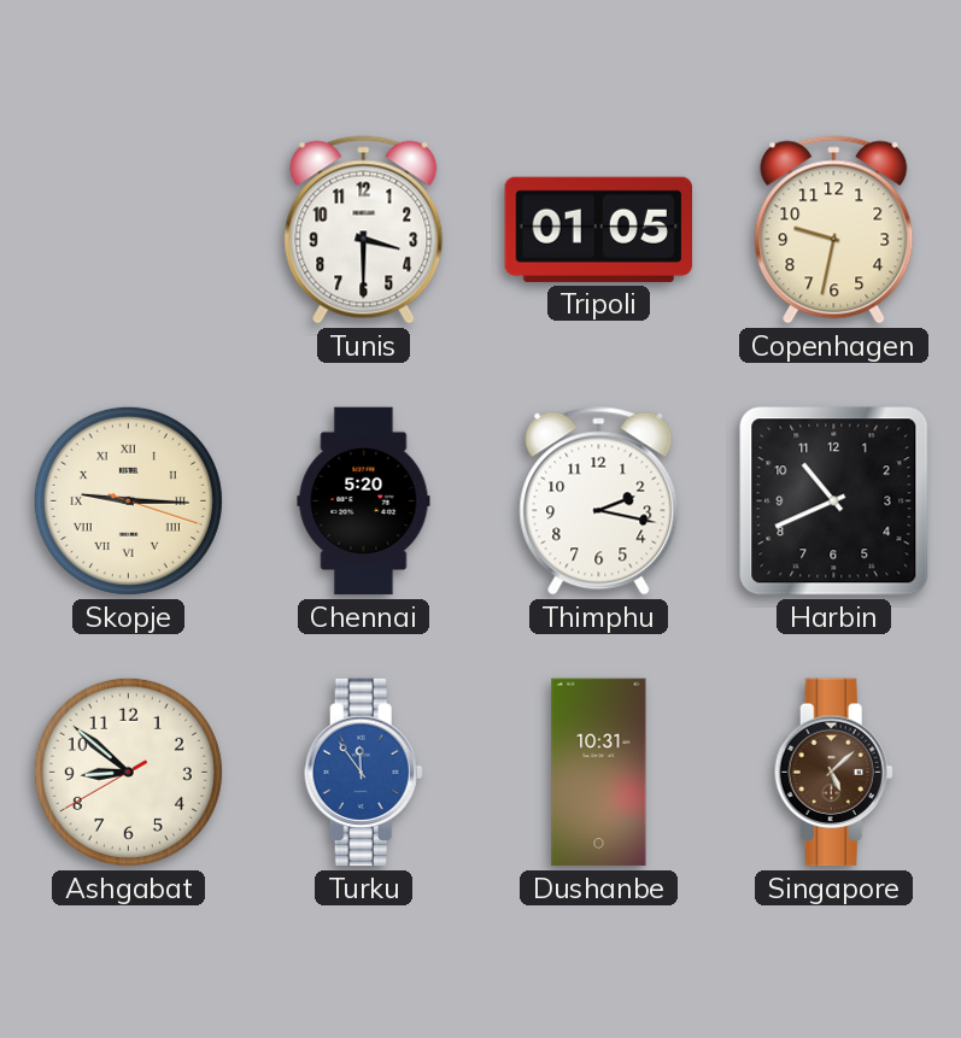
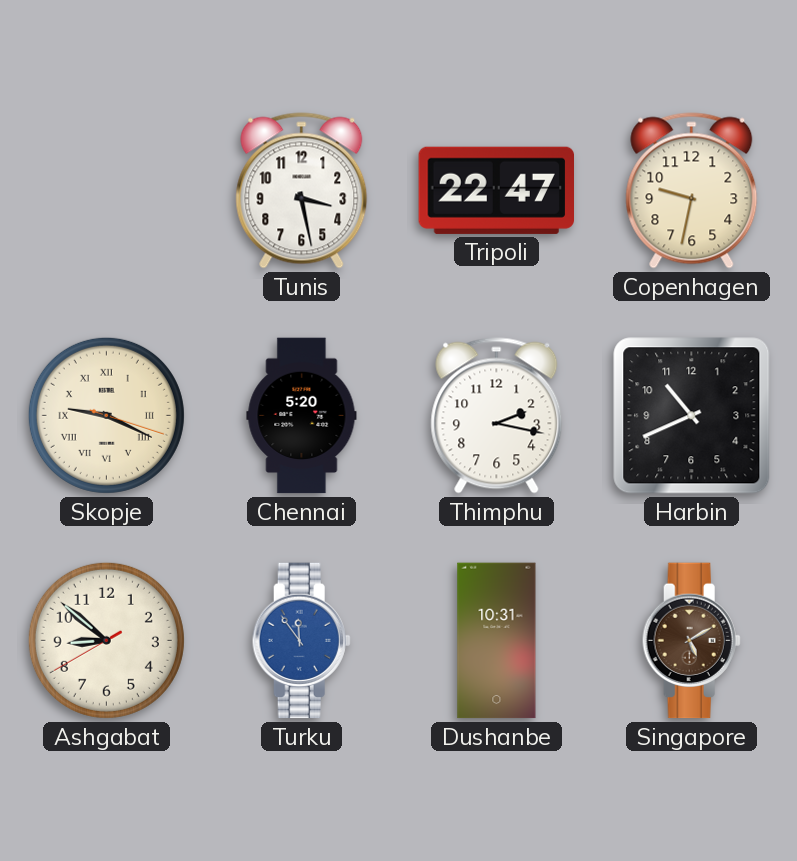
Tunis: 3:30 -> 3:28
Tripoli: 01:05 -> 22:47
Skopje: 9:15 -> 9:19
Singapore: 5:08 -> 5:10
